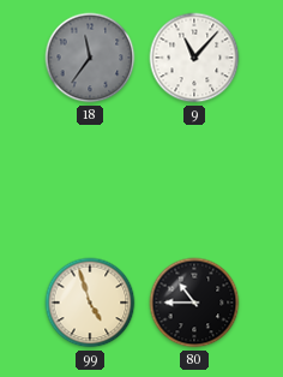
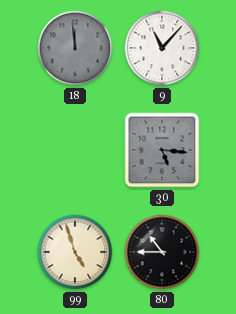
18: 11:36 -> 11:59
30: none -> 5:16
